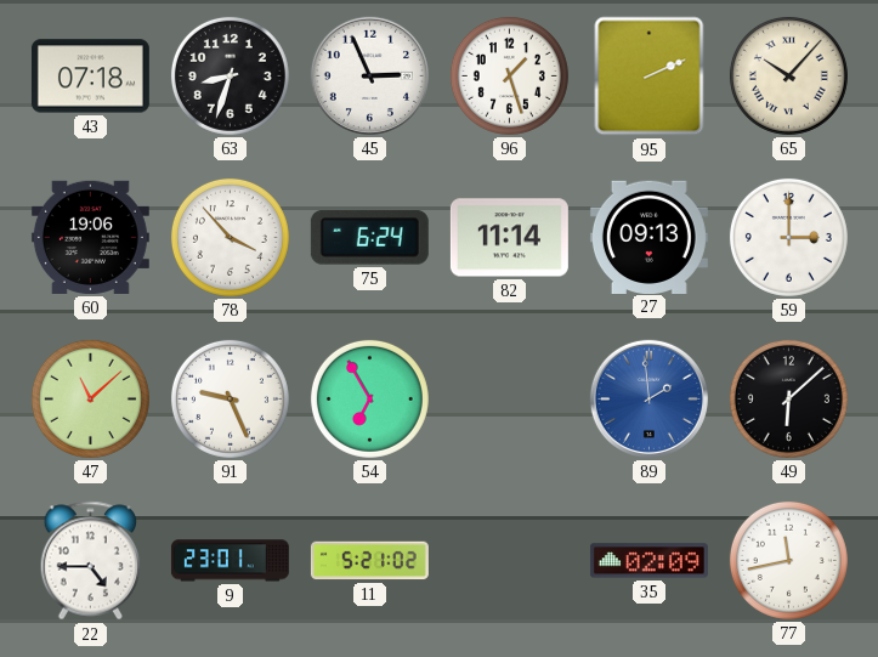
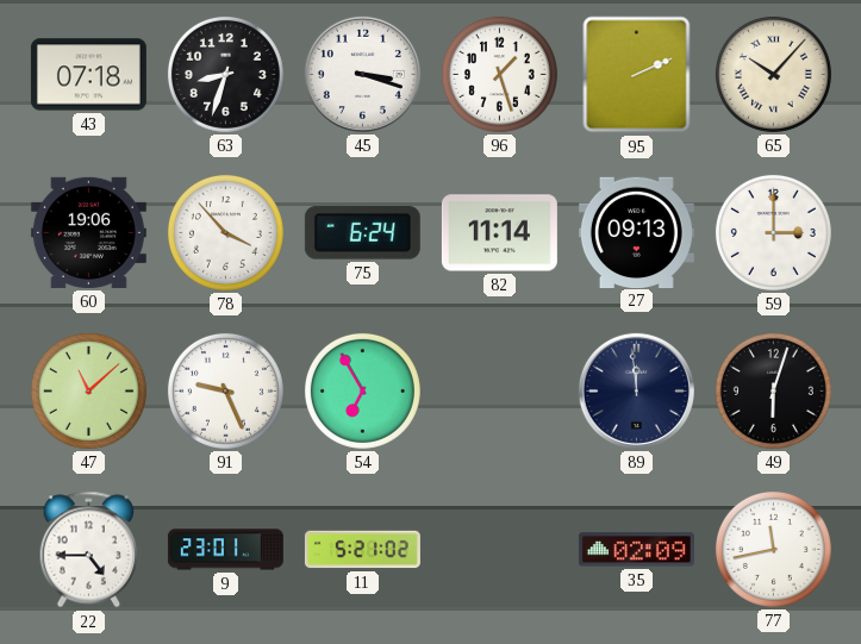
45: 2:56 -> 3:18
89: 1:59 -> 11:59
89 dial: blue -> navy
49: 6:08 -> 6:03
